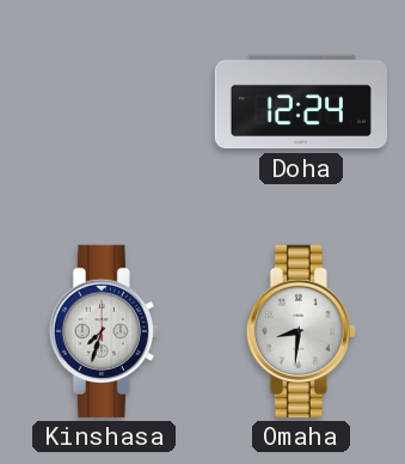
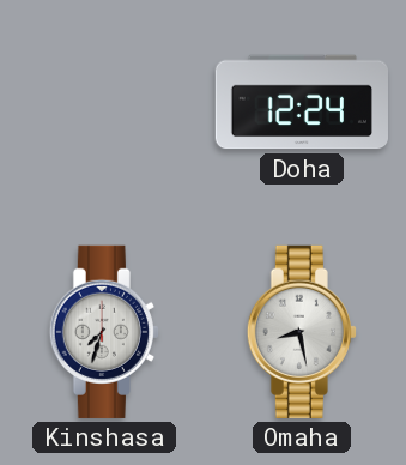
Omaha: 8:31 -> 8:28
